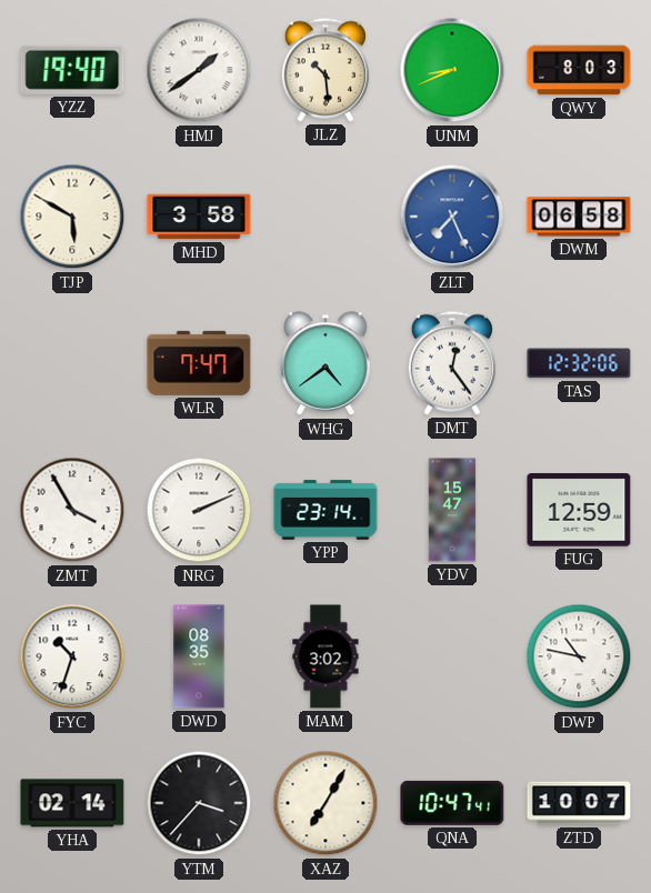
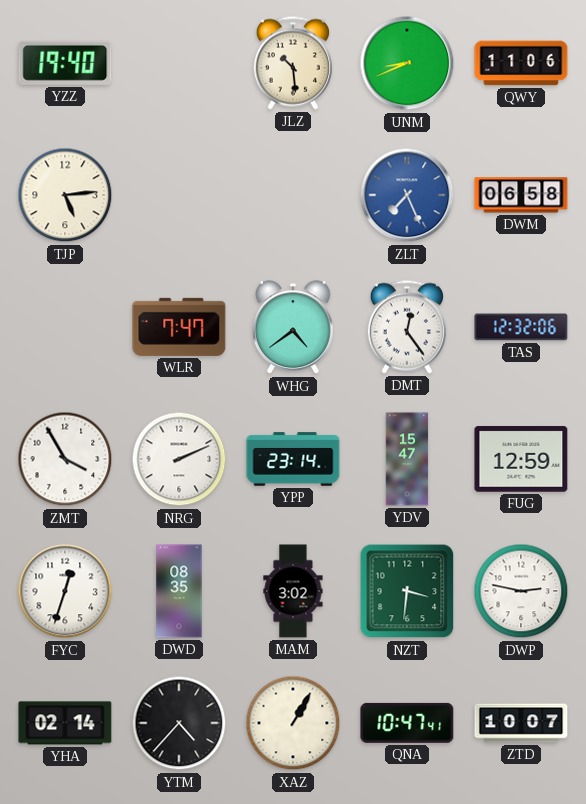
HMJ: 1:39 -> none
QWY: 8:03 -> 11:06
TJP: 5:50 -> 5:14
MHD: 3:58 -> none
FYC: 10:33 -> 12:33
NZT: none -> 3:31
DWP: 10:47 -> 2:47
YTM: 3:37 -> 4:37
XAZ: 7:05 -> 1:05
